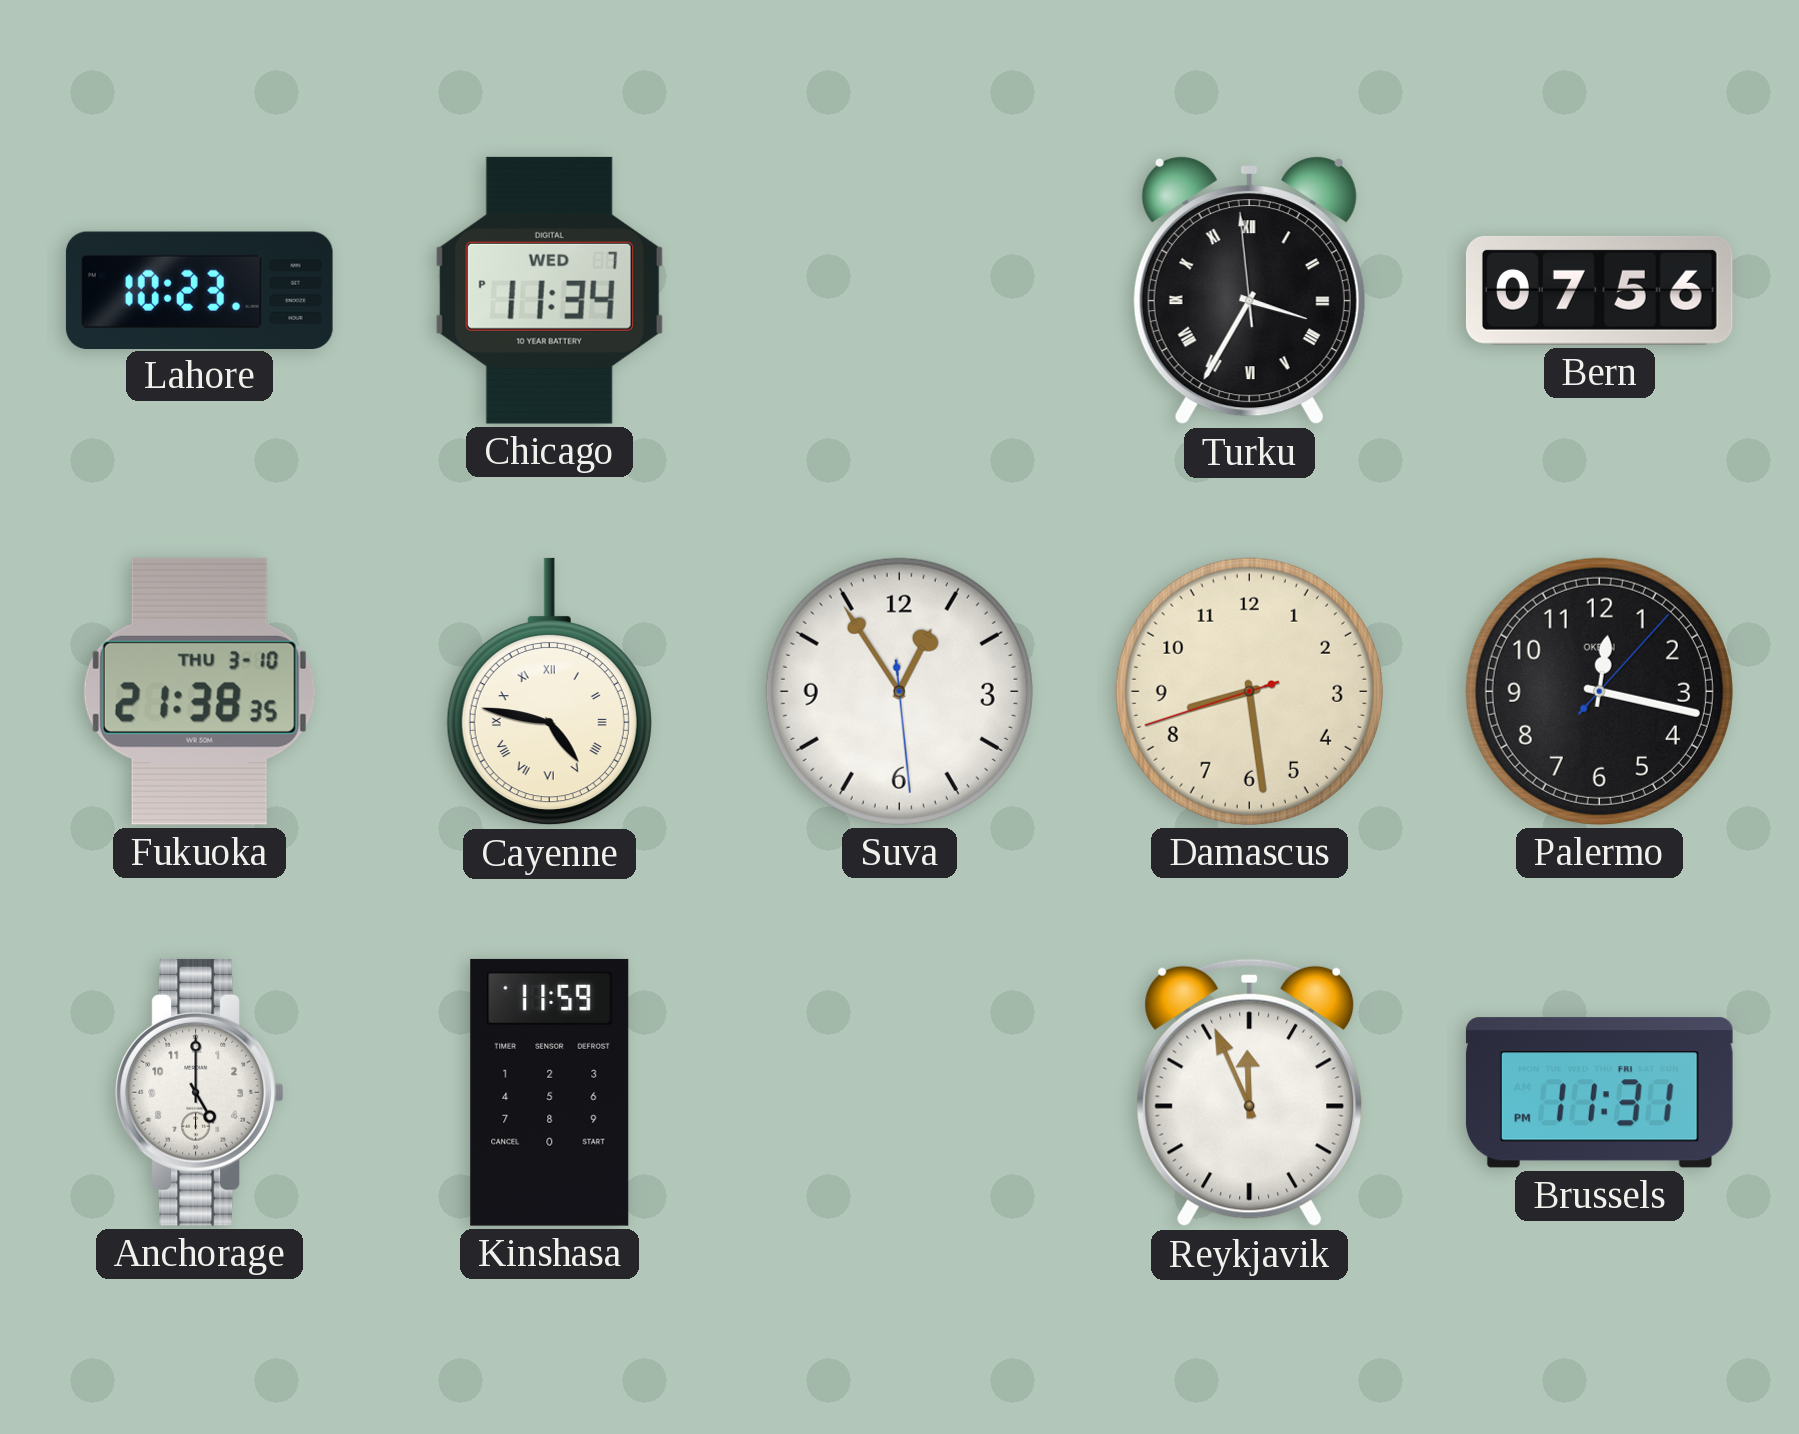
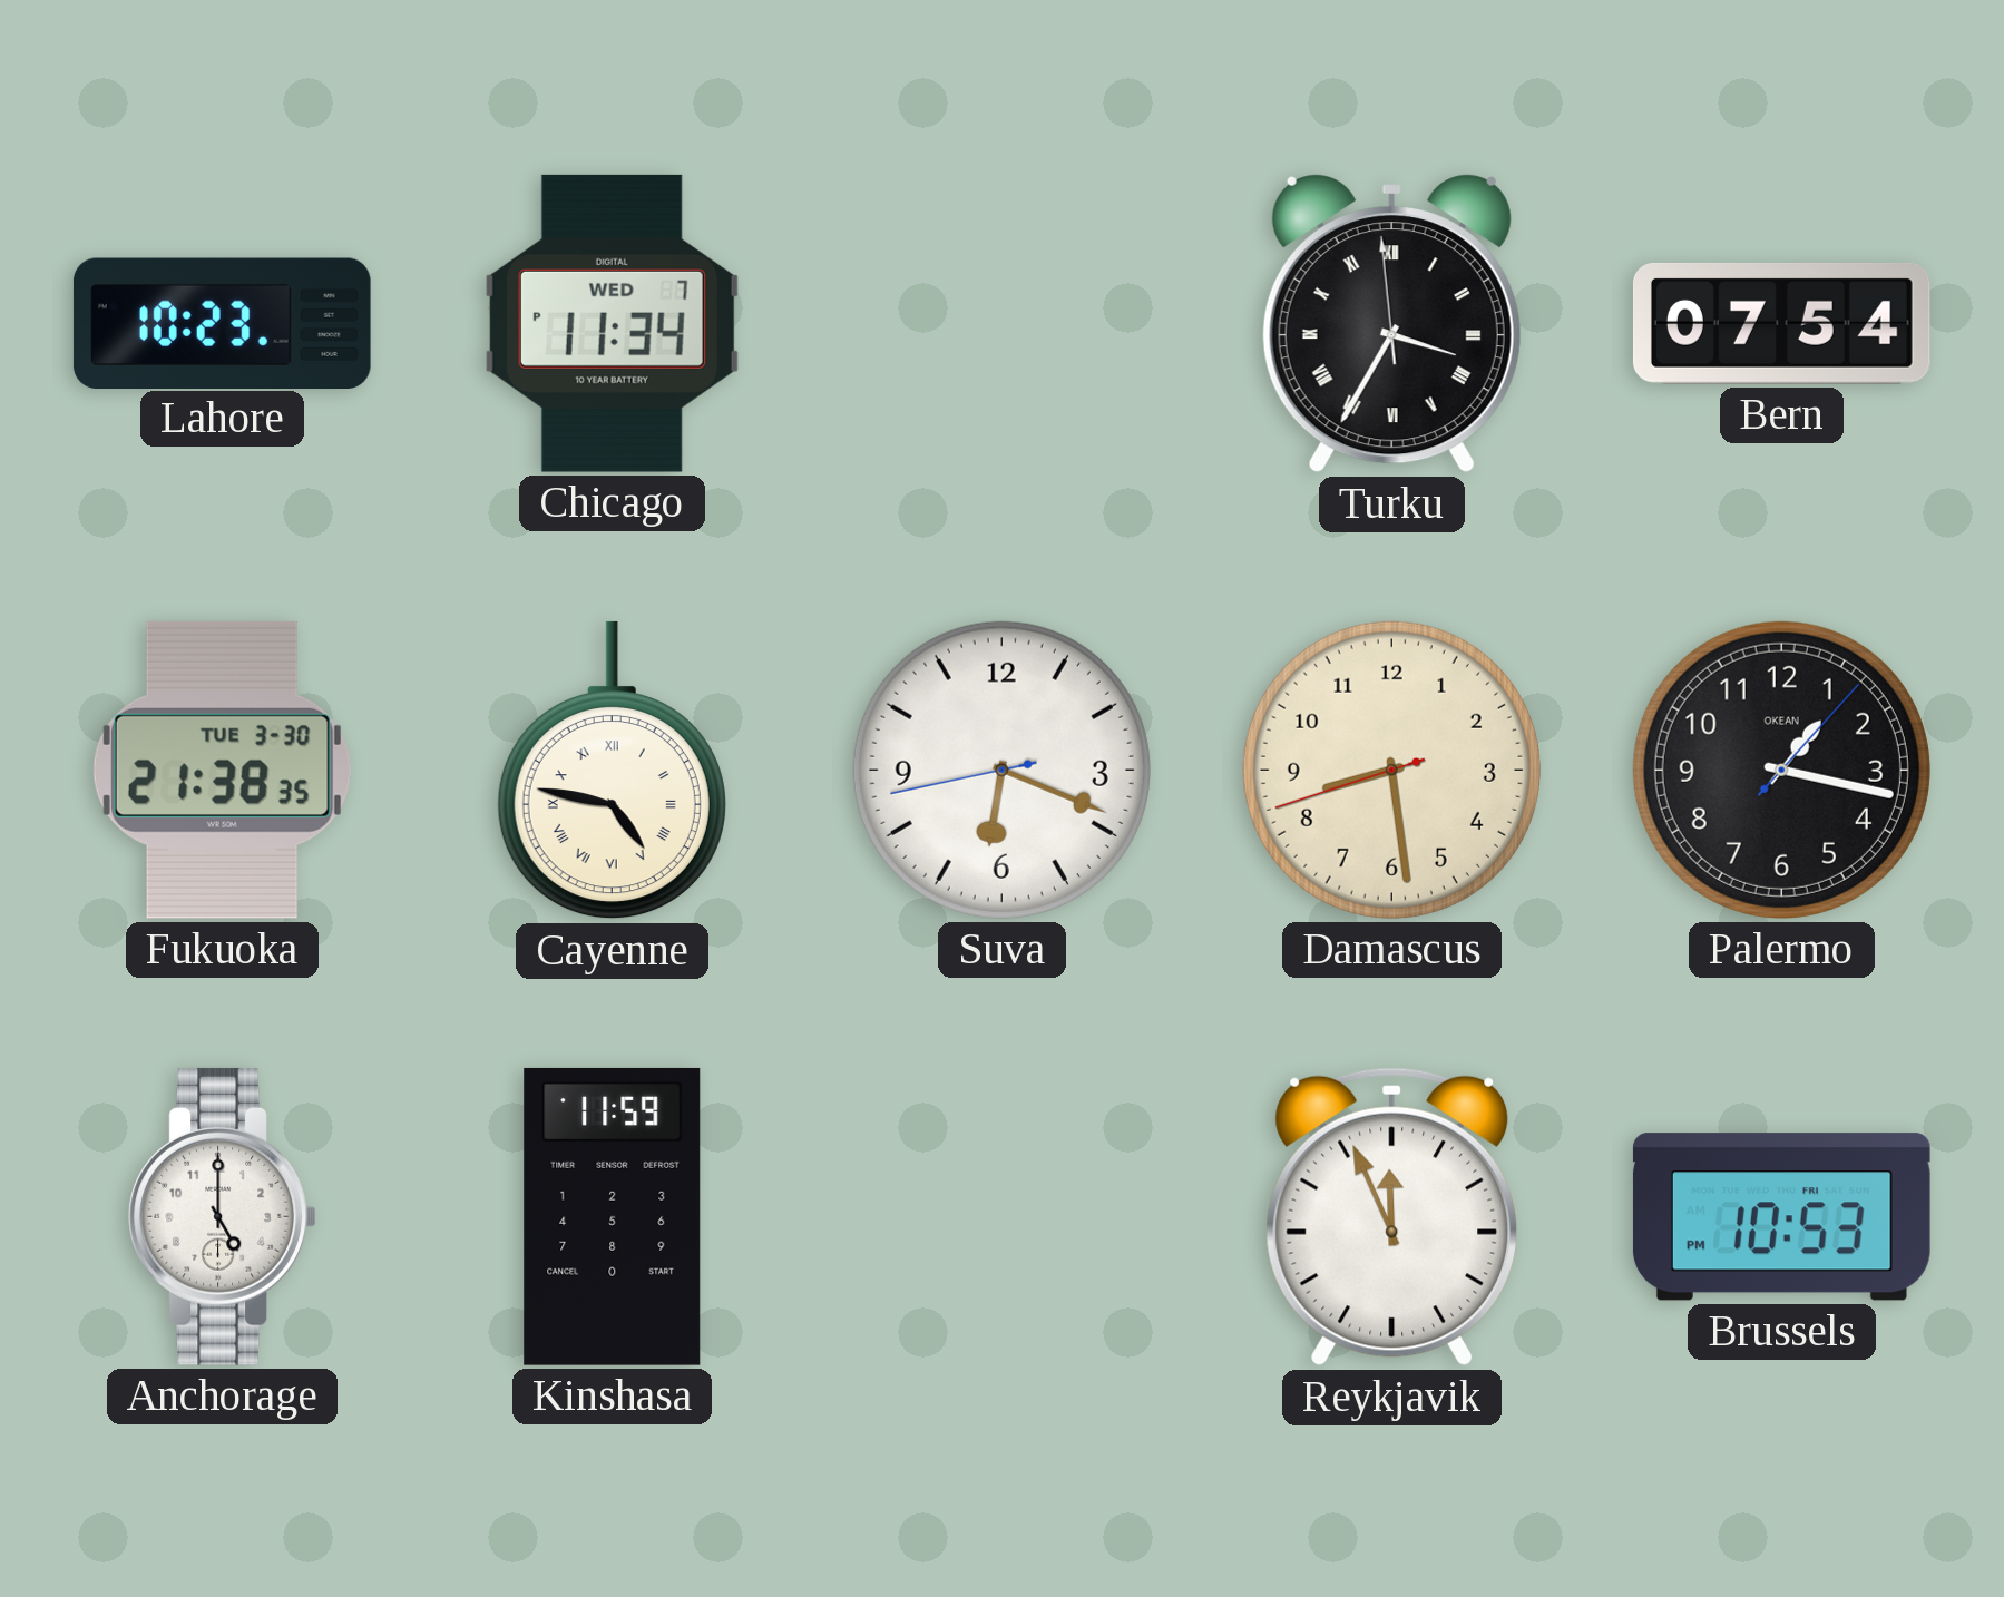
Bern: 07:56 -> 07:54
Fukuoka date: THU 3-10 -> TUE 3-30
Suva: 12:54 -> 6:18
Palermo: 12:17 -> 1:17
Brussels: 11:31 -> 10:53
